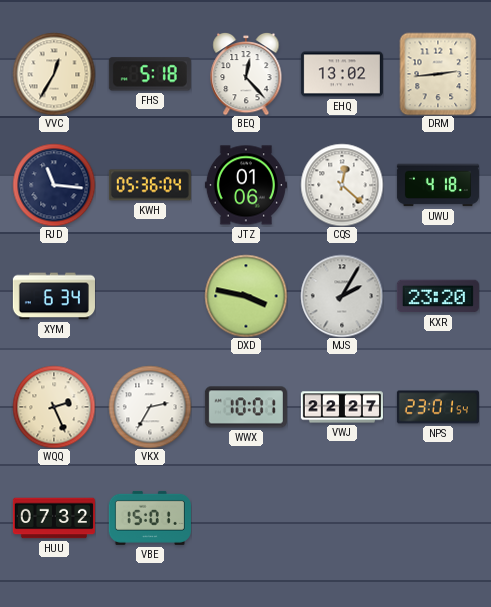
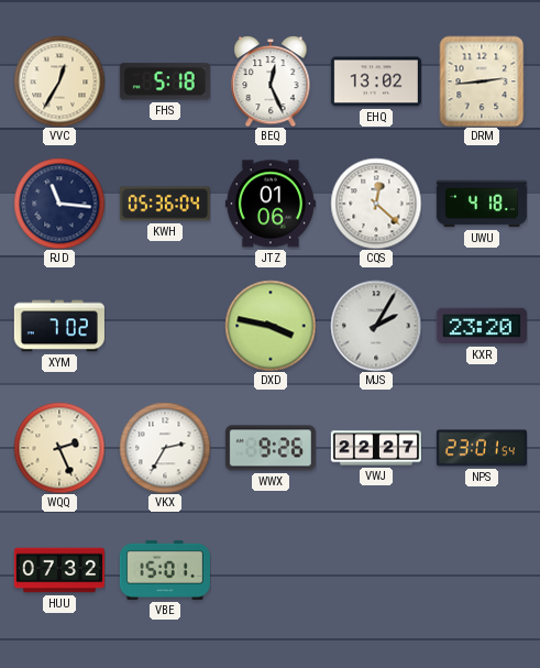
BEQ: 12:23 -> 12:26
XYM: 6:34 -> 7:02
WWX: 10:01 -> 9:26
